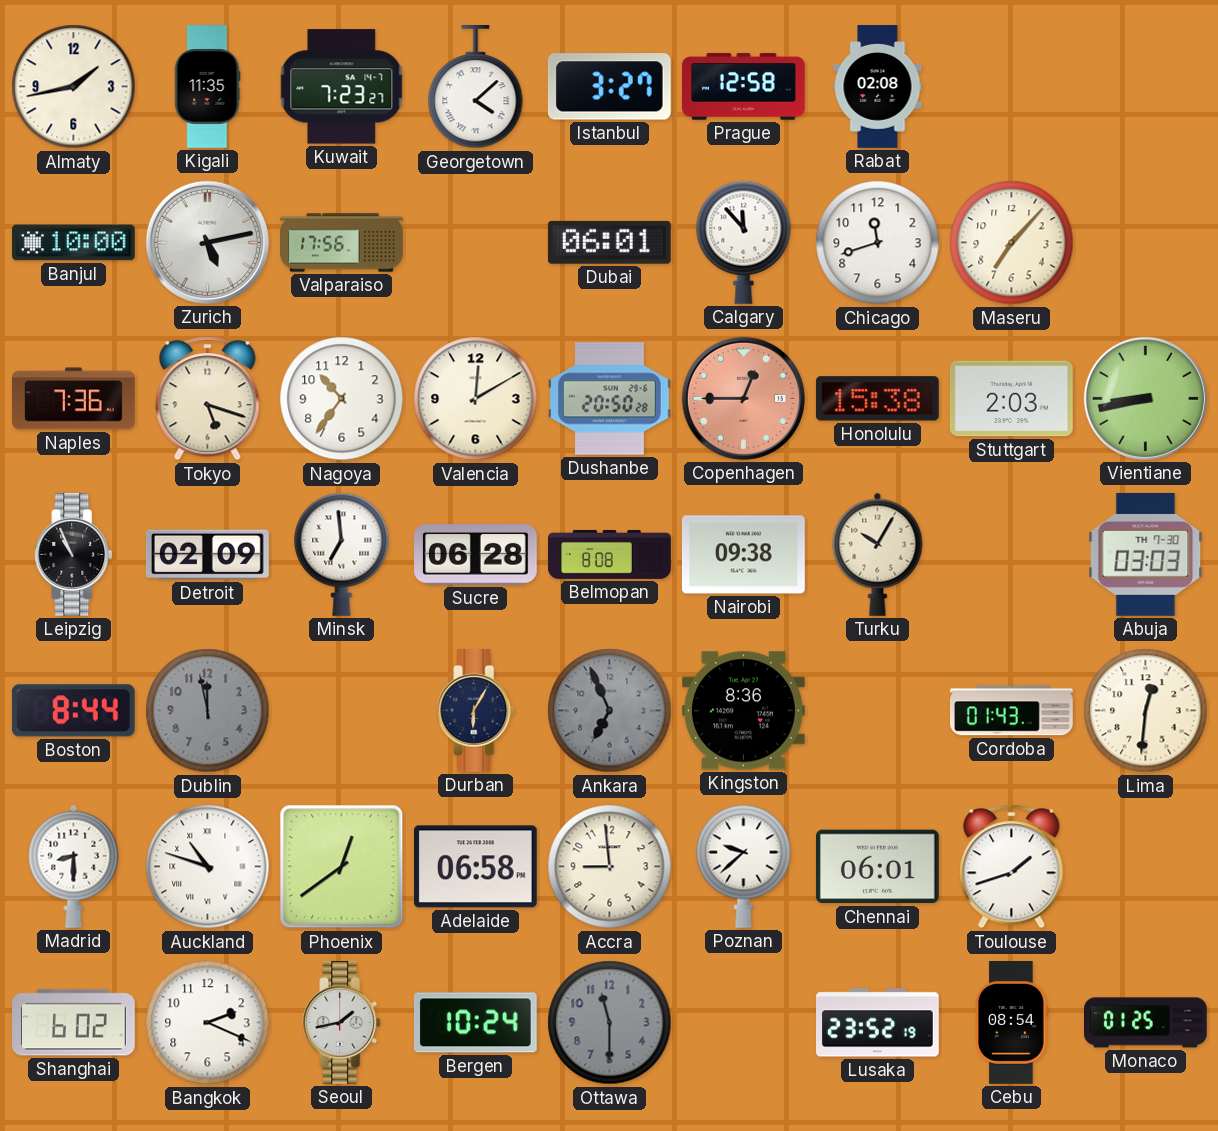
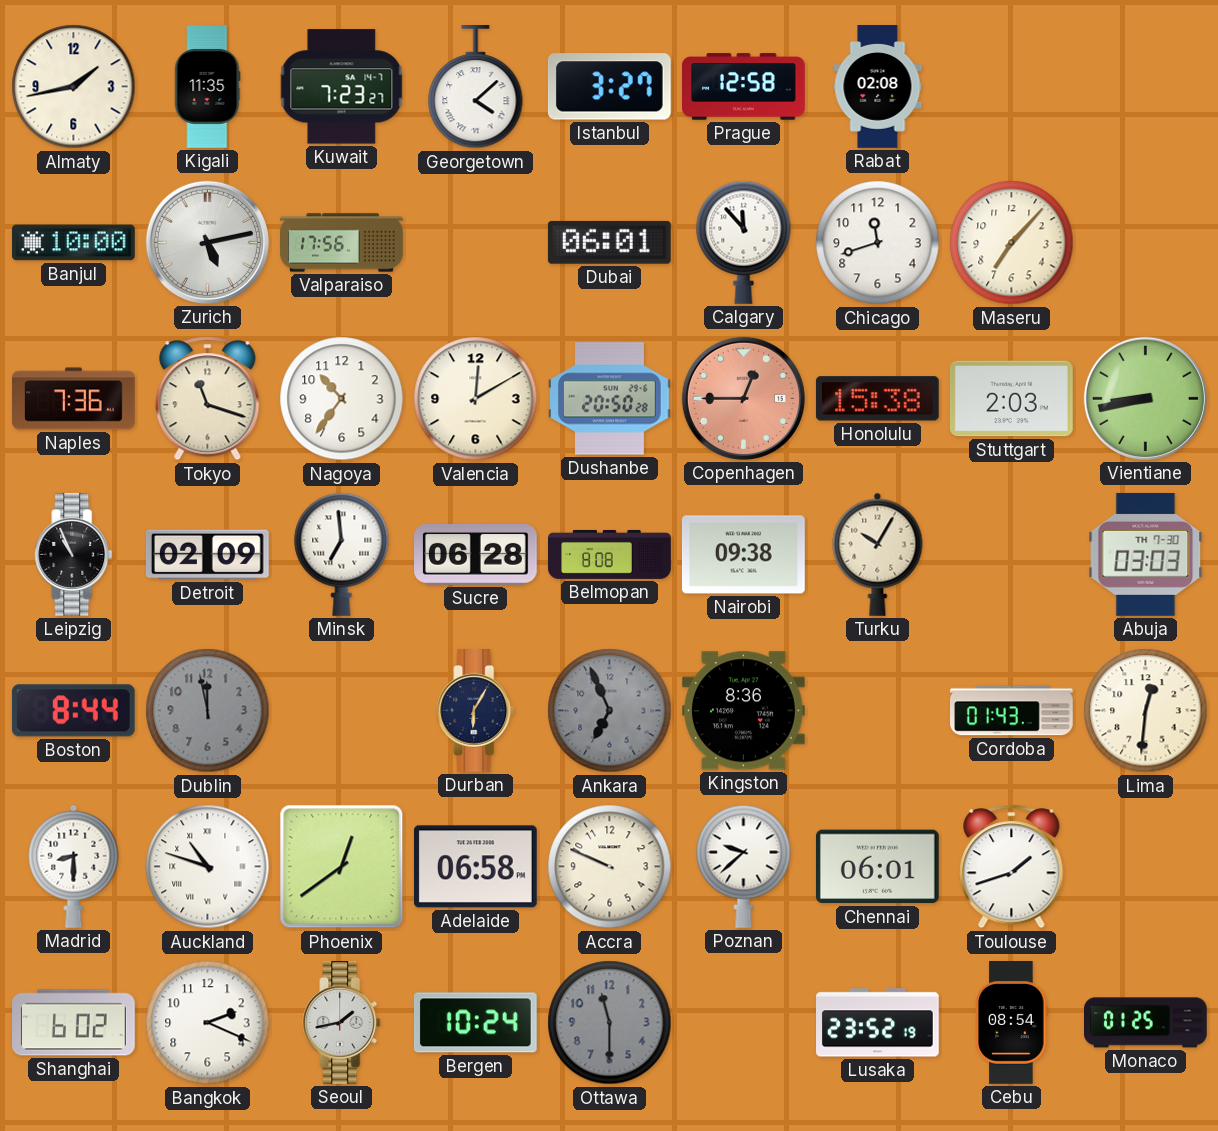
Tokyo: 5:18 -> 11:18
Accra: 8:59 -> 9:49
